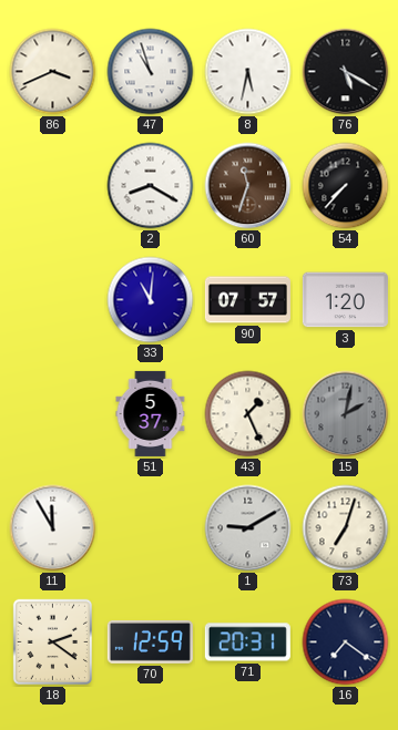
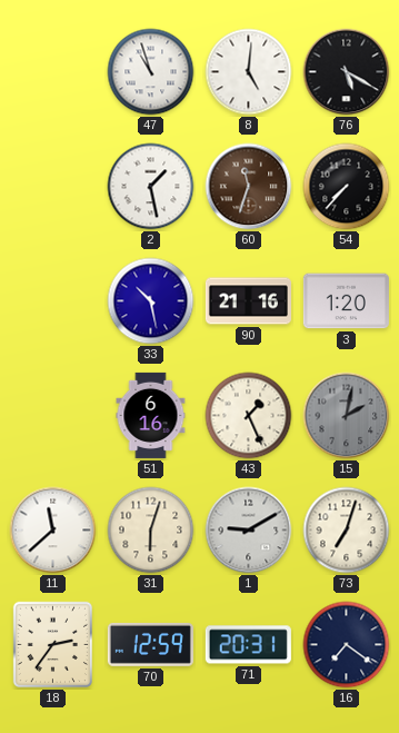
86: 3:41 -> none
8: 5:32 -> 5:01
2: 8:20 -> 1:28
33: 11:01 -> 10:28
90: 07:57 -> 21:16
51: 5:37 -> 6:16
11: 11:55 -> 11:38
31: none -> 6:03
18: 2:21 -> 2:36
